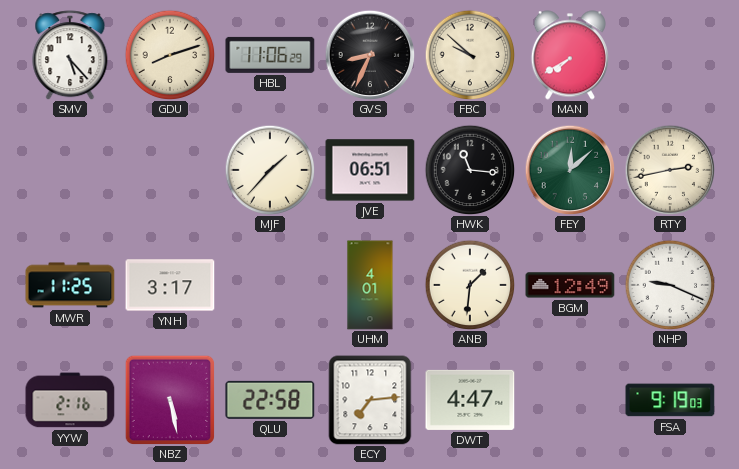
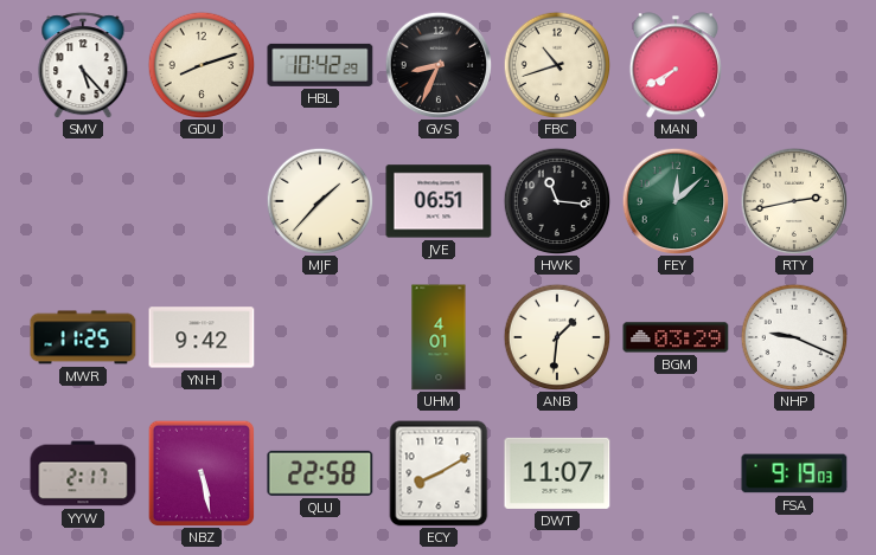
HBL: 11:06 -> 10:42
FBC: 9:52 -> 10:42
YNH: 3:17 -> 9:42
BGM: 12:49 -> 03:29
YYW: 2:16 -> 2:17
ECY: 7:14 -> 8:10
DWT: 4:47 -> 11:07
